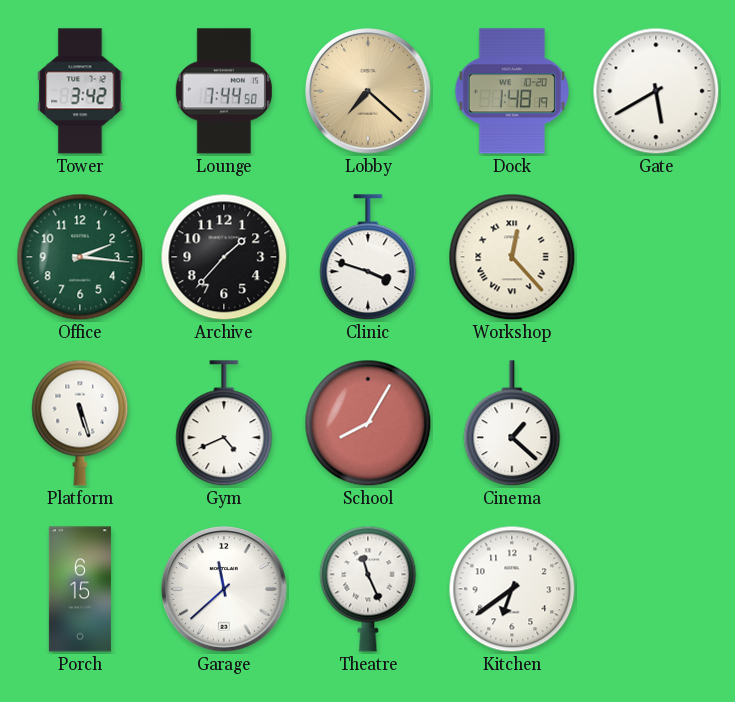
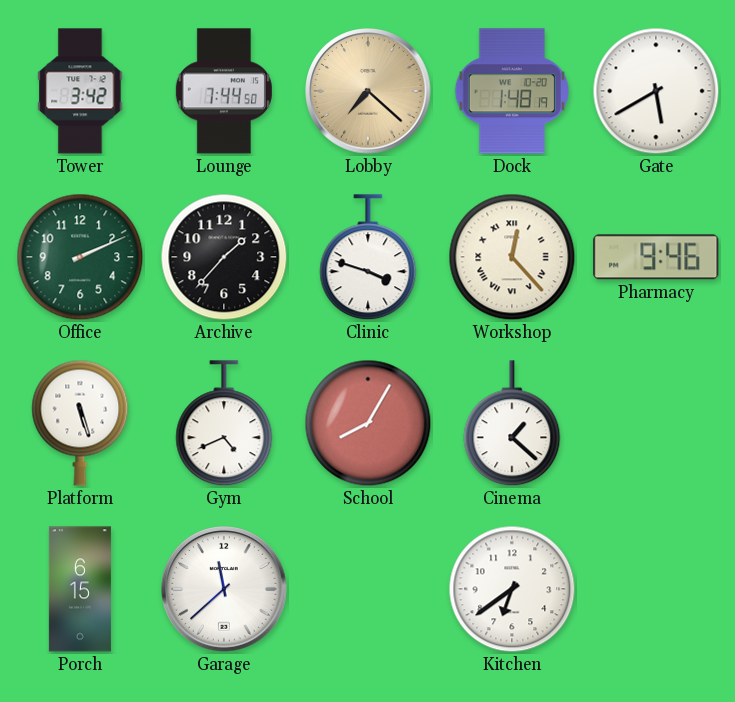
Office: 2:16 -> 2:11
Pharmacy: none -> 9:46
Theatre: 11:26 -> none
